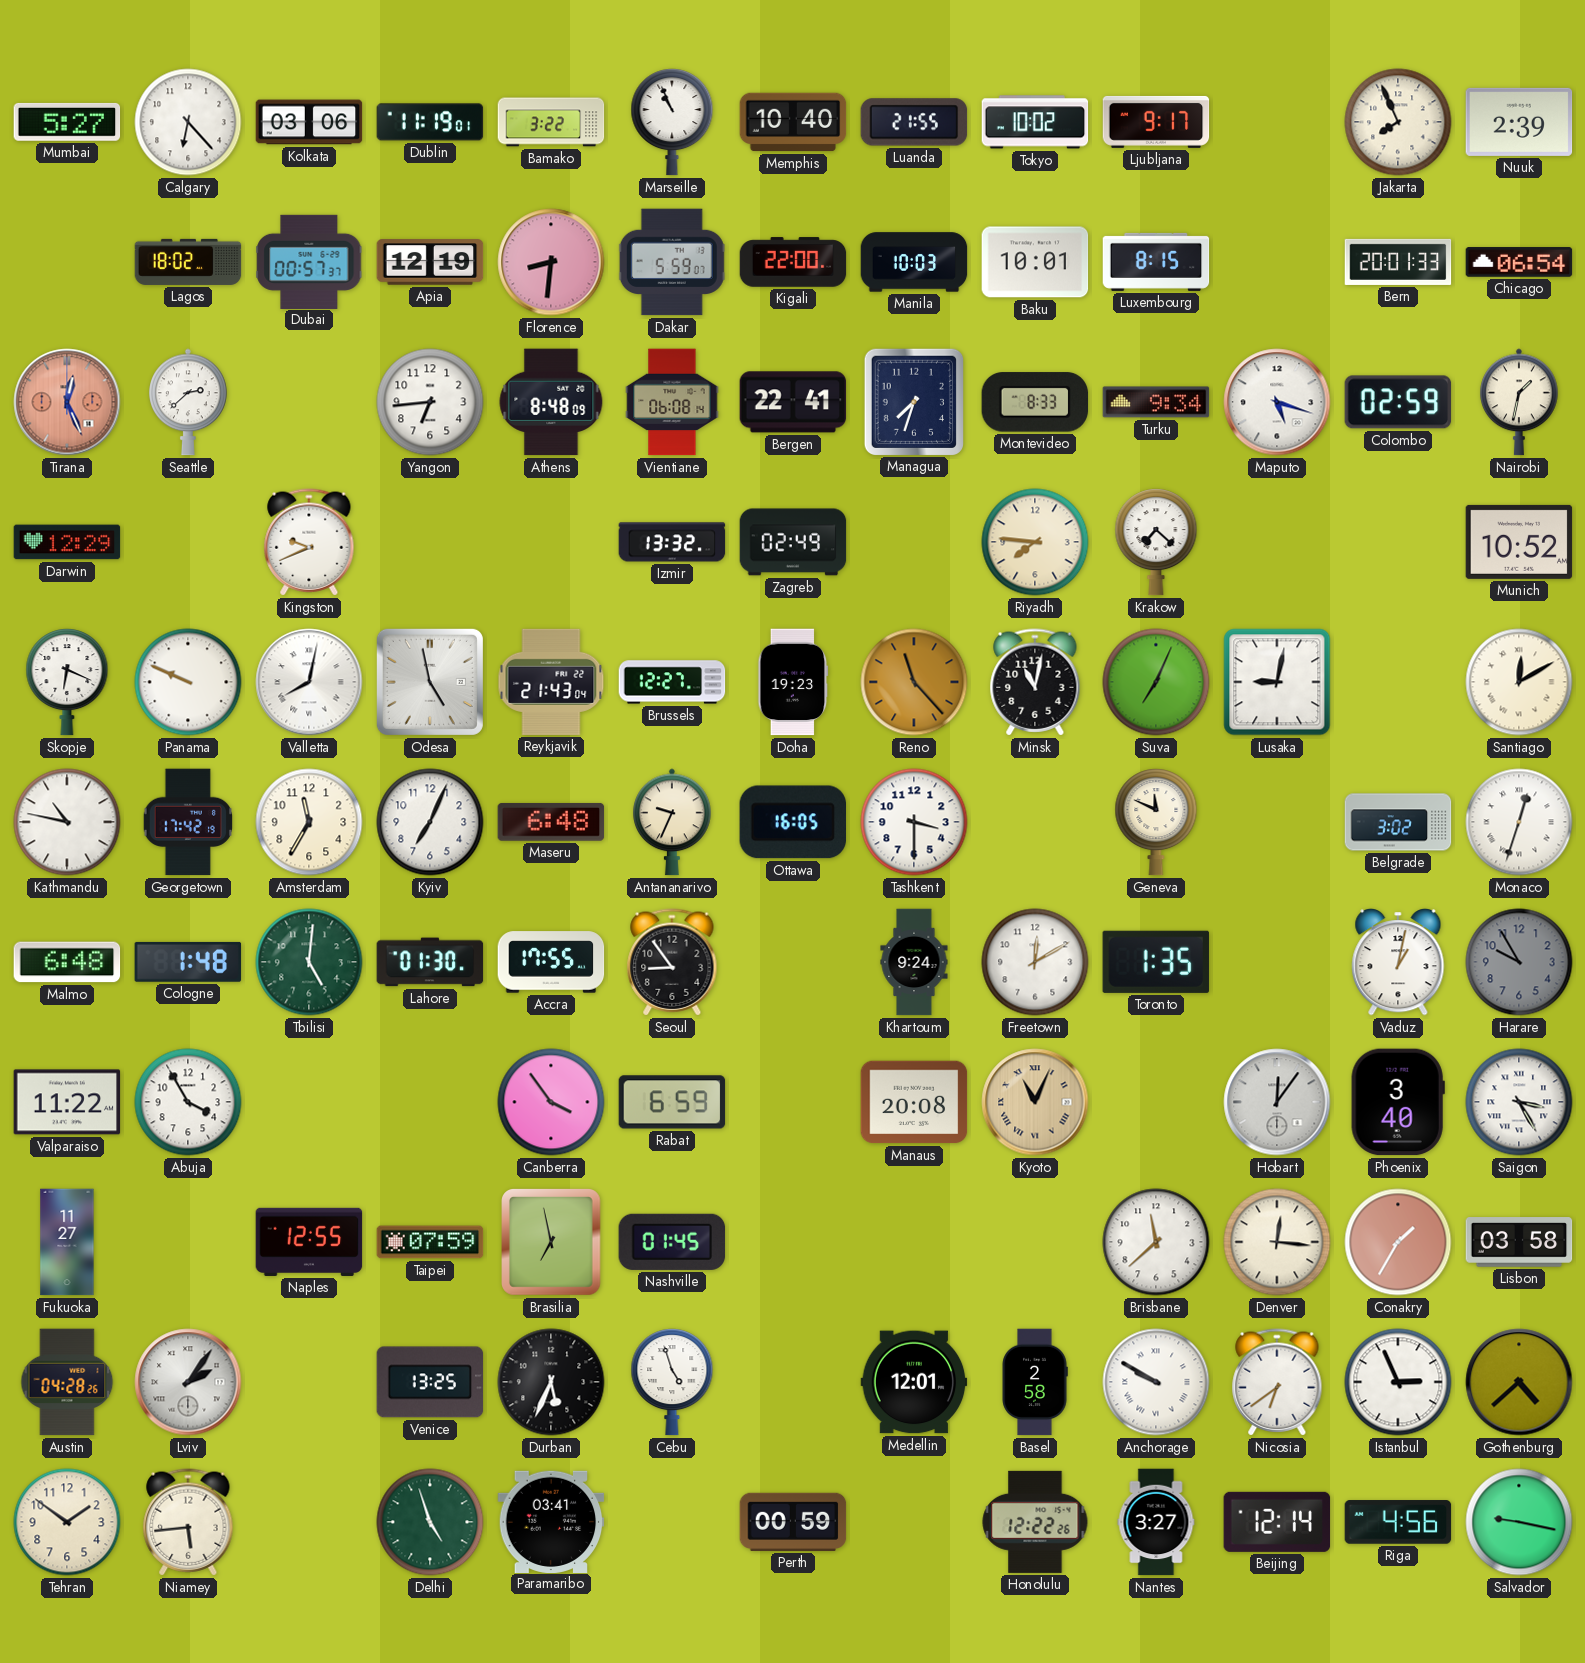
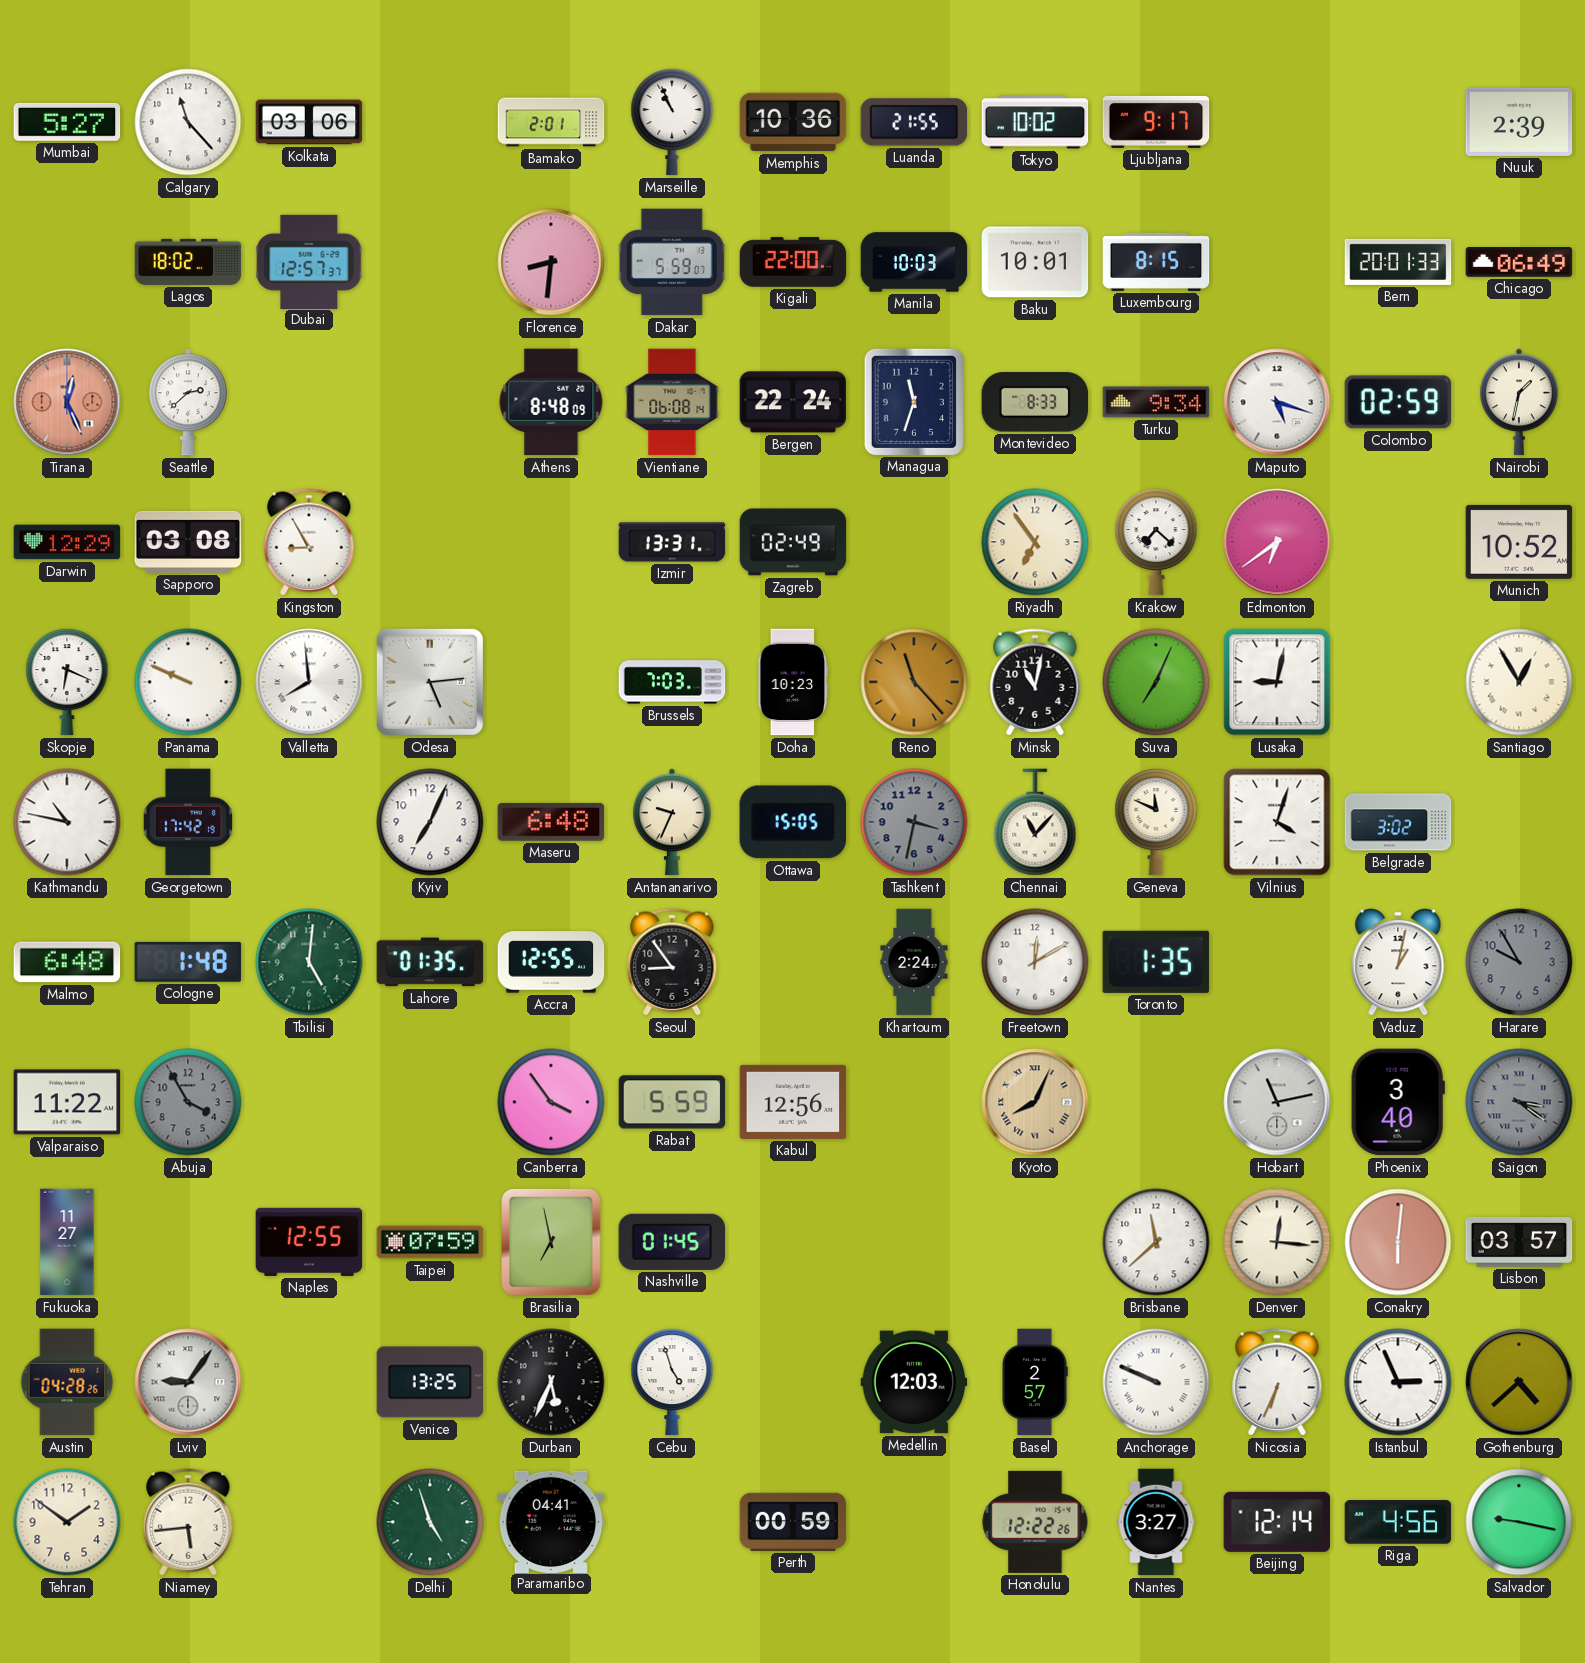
Calgary: 6:23 -> 11:23
Dublin: 11:19 -> none
Bamako: 3:22 -> 2:01
Memphis: 10:40 -> 10:36
Jakarta: 7:56 -> none
Dubai: 00:57 -> 12:57
Apia: 12:19 -> none
Chicago: 06:54 -> 06:49
Yangon: 6:44 -> none
Bergen: 22:41 -> 22:24
Managua: 7:33 -> 11:33
Sapporo: none -> 03:08
Kingston: 9:41 -> 8:55
Izmir: 13:32 -> 13:31
Riyadh: 7:46 -> 6:54
Edmonton: none -> 6:39
Valletta: 8:02 -> 7:59
Odesa: 4:58 -> 5:14
Reykjavik: 21:43 -> none
Brussels: 12:27 -> 7:03
Doha: 19:23 -> 10:23
Santiago: 12:10 -> 12:55
Amsterdam: 11:35 -> none
Ottawa: 16:05 -> 15:05
Tashkent: 3:30 -> 3:32
Tashkent dial: white -> grey
Chennai: none -> 11:07
Vilnius: none -> 4:03
Monaco: 12:33 -> none
Lahore: 01:30 -> 01:35
Accra: 17:55 -> 12:55
Khartoum: 9:24 -> 2:24
Abuja dial: white -> grey
Rabat: 6:59 -> 5:59
Kabul: none -> 12:56
Manaus: 20:08 -> none
Kyoto: 11:04 -> 8:04
Hobart: 12:06 -> 11:13
Saigon: 3:25 -> 3:21
Saigon dial: white -> grey
Conakry: 1:35 -> 6:01
Lisbon: 03:58 -> 03:57
Lviv: 2:06 -> 9:06
Medellin: 12:01 -> 12:03
Basel: 2:58 -> 2:57
Anchorage: 9:50 -> 9:49
Nicosia: 6:39 -> 6:34
Paramaribo: 03:41 -> 04:41
